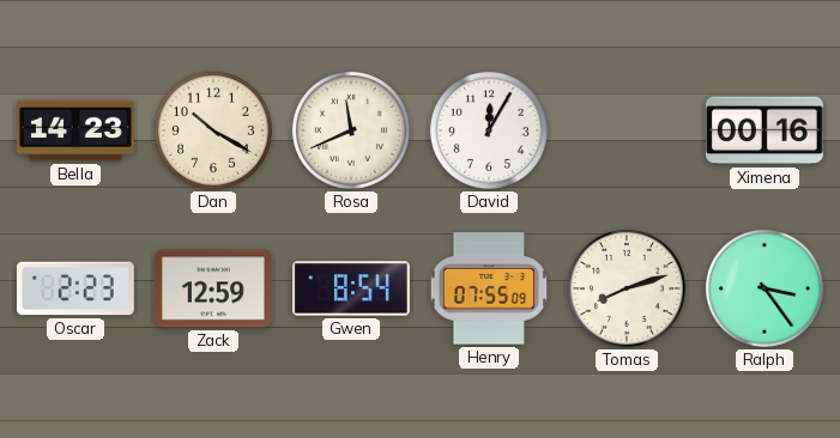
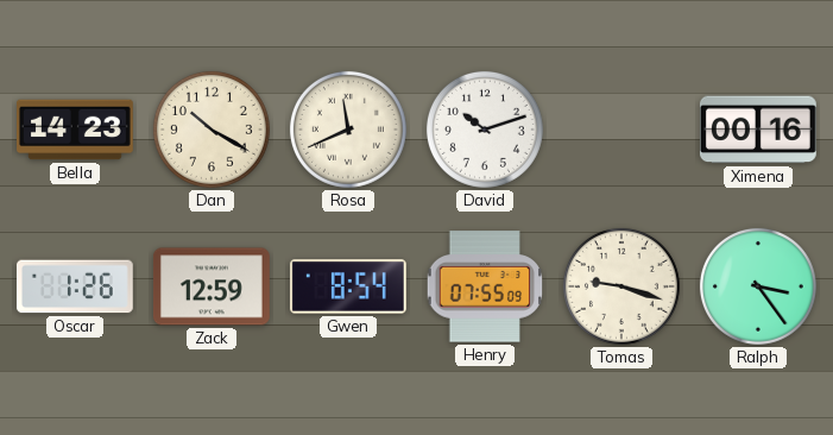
David: 12:05 -> 10:12
Oscar: 2:23 -> 1:26
Tomas: 8:12 -> 9:18
